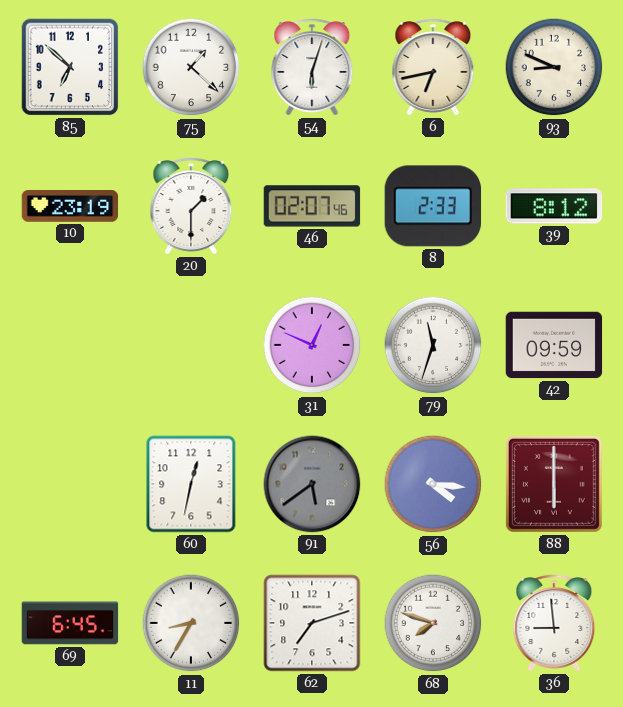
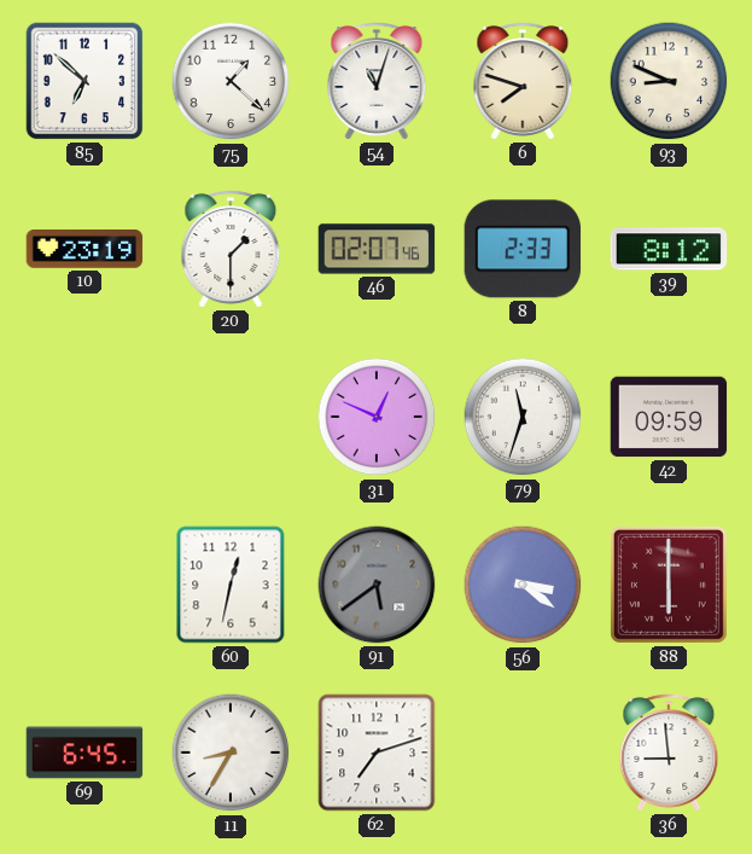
54: 6:03 -> 11:03
6: 6:43 -> 7:48
56: 4:16 -> 3:21
68: 7:48 -> none
